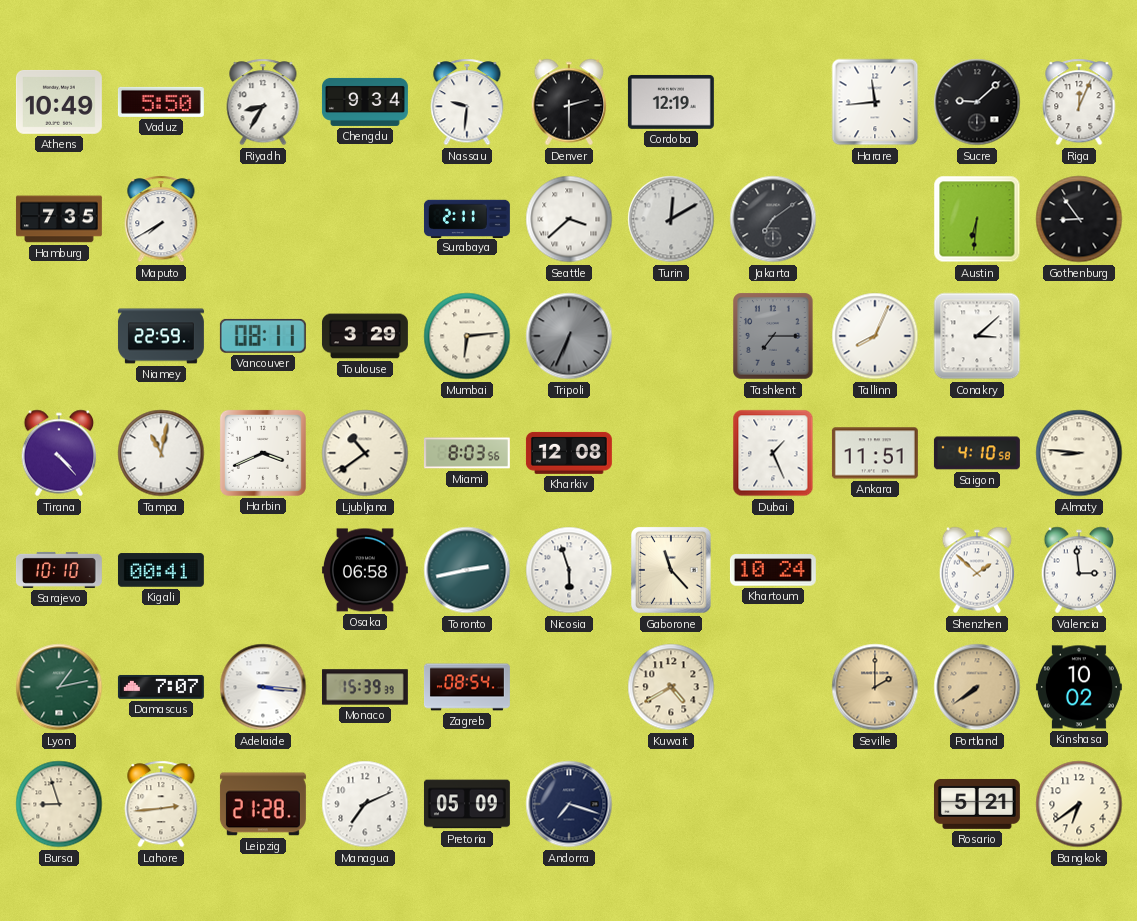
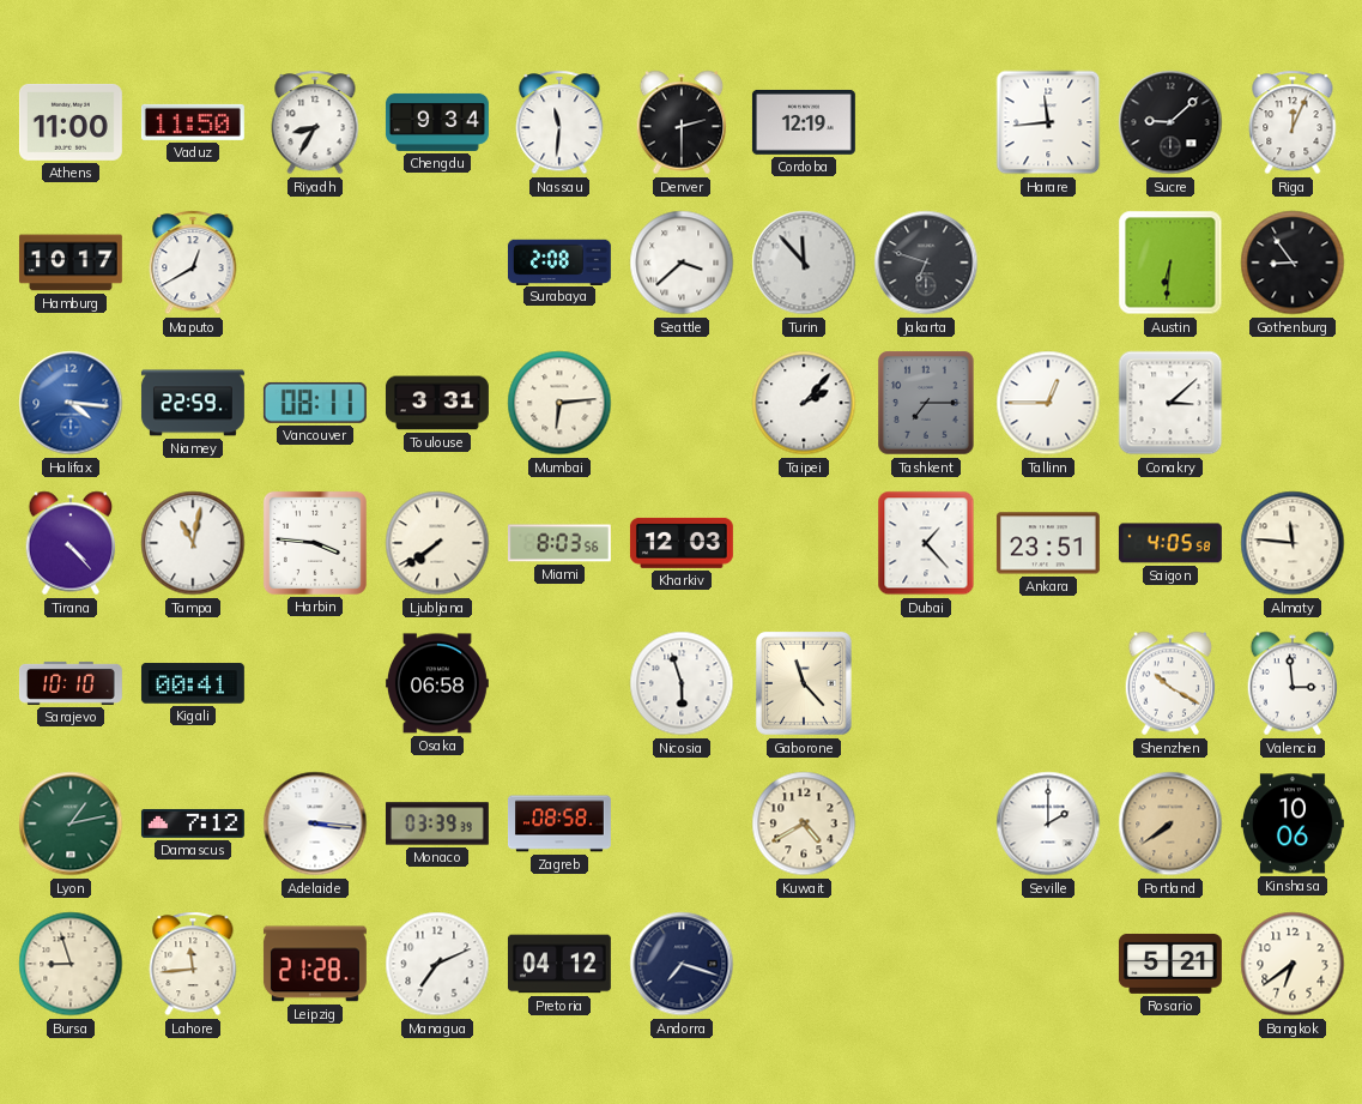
Athens: 10:49 -> 11:00
Vaduz: 5:50 -> 11:50
Nassau: 9:31 -> 11:31
Hamburg: 7:35 -> 10:17
Maputo: 7:40 -> 12:40
Surabaya: 2:11 -> 2:08
Turin: 12:10 -> 11:53
Jakarta: 7:09 -> 6:48
Halifax: none -> 4:16
Toulouse: 3:29 -> 3:31
Tripoli: 6:34 -> none
Taipei: none -> 2:07
Tallinn: 8:04 -> 12:45
Harbin: 3:41 -> 3:46
Ljubljana: 10:39 -> 7:39
Kharkiv: 12:08 -> 12:03
Dubai: 1:26 -> 1:23
Ankara: 11:51 -> 23:51
Saigon: 4:10 -> 4:05
Almaty: 8:46 -> 11:46
Toronto: 2:43 -> none
Khartoum: 10:24 -> none
Shenzhen: 1:52 -> 10:20
Damascus: 7:07 -> 7:12
Monaco: 15:39 -> 03:39
Zagreb: 08:54 -> 08:58
Seville dial: champagne -> white
Kinshasa: 10:02 -> 10:06
Lahore: 2:44 -> 11:44
Pretoria: 05:09 -> 04:12
